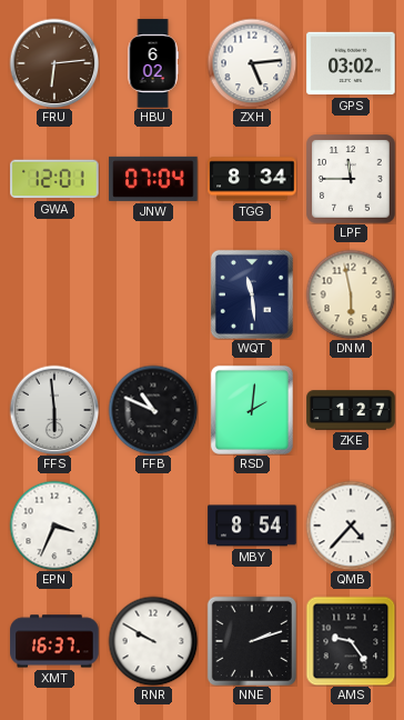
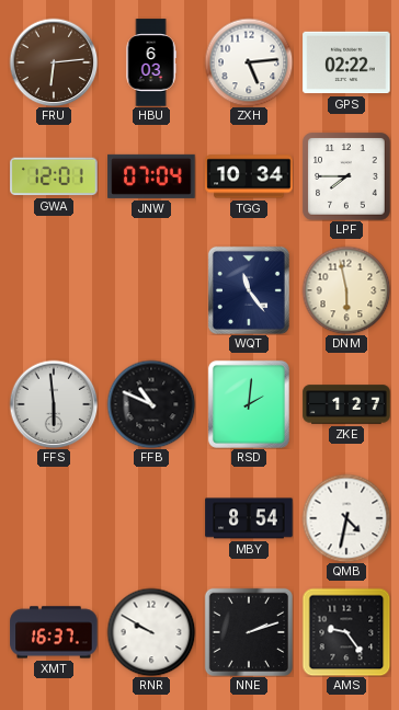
HBU: 6:02 -> 6:03
GPS: 03:02 -> 02:22
TGG: 8:34 -> 10:34
LPF: 11:45 -> 7:45
WQT: 11:29 -> 11:24
EPN: 3:34 -> none
QMB: 4:37 -> 4:32
